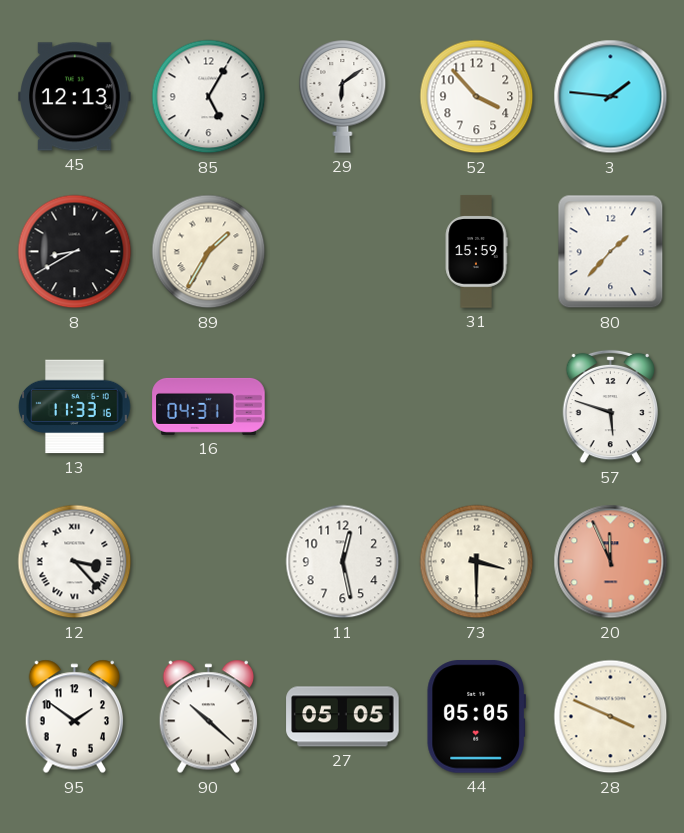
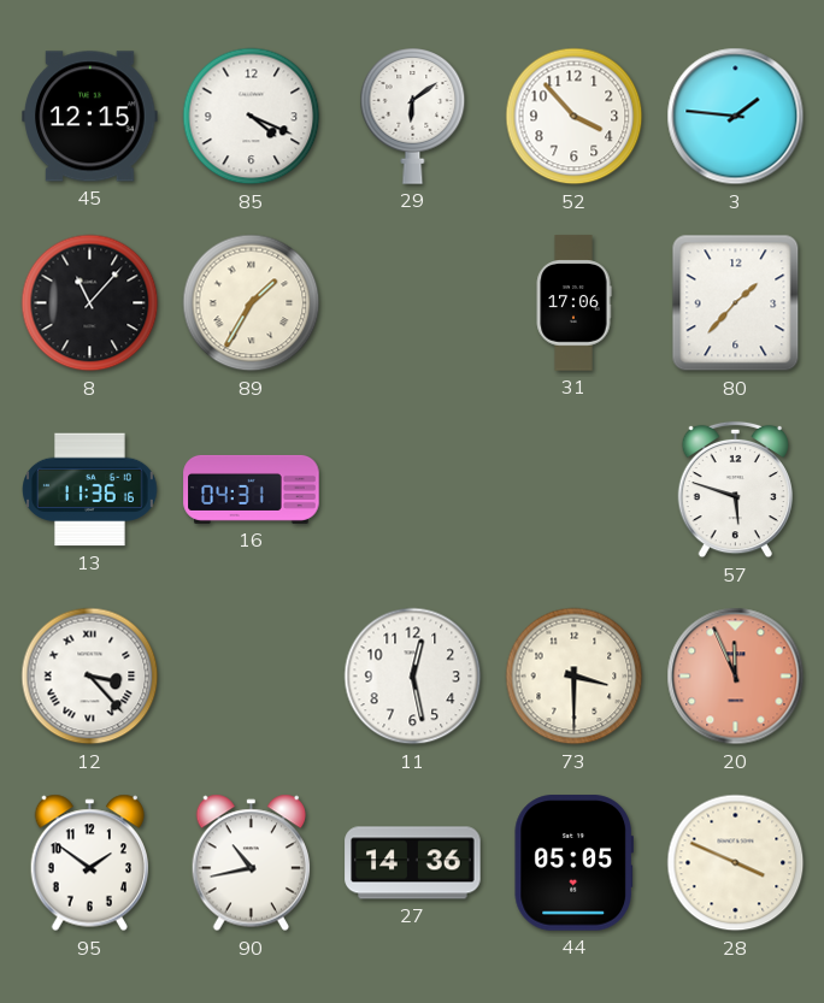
45: 12:13 -> 12:15
85: 5:05 -> 4:19
8: 8:40 -> 11:07
31: 15:59 -> 17:06
13: 11:33 -> 11:36
90: 10:22 -> 10:43
27: 05:05 -> 14:36
